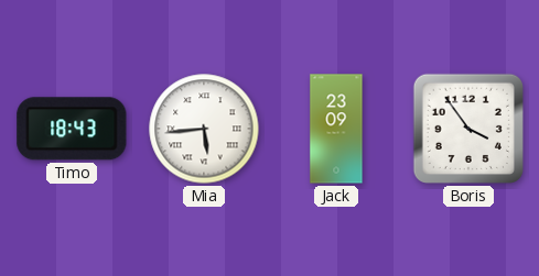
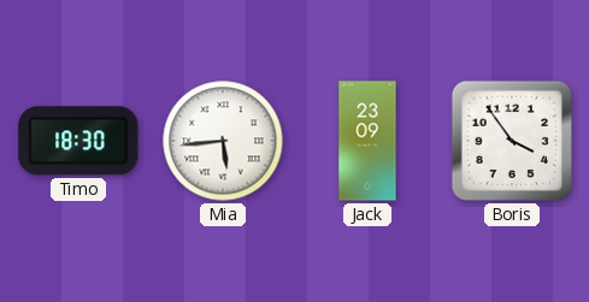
Timo: 18:43 -> 18:30
